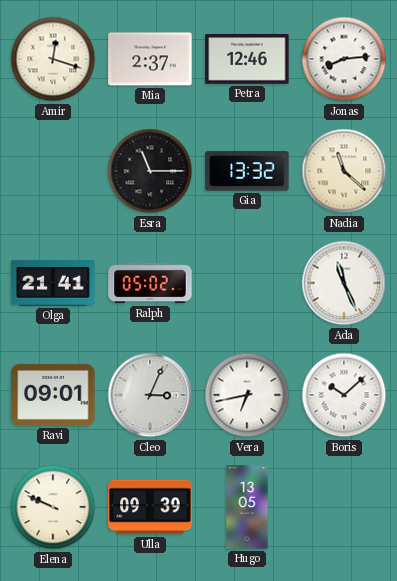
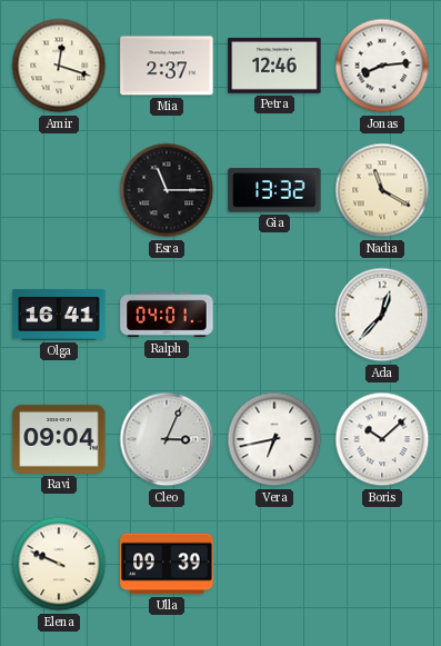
Nadia: 11:22 -> 11:20
Olga: 21:41 -> 16:41
Ralph: 05:02 -> 04:01
Ada: 11:26 -> 12:37
Ravi: 09:01 -> 09:04
Hugo: 13:05 -> none
